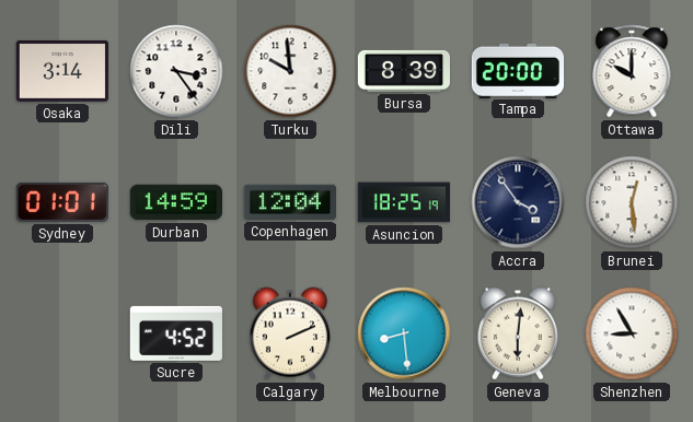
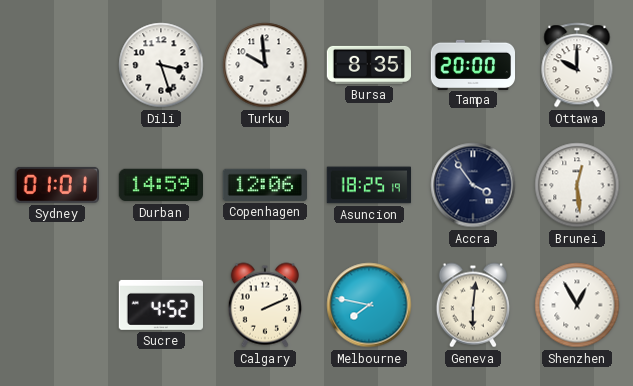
Osaka: 3:14 -> none
Dili: 3:24 -> 3:27
Bursa: 8:39 -> 8:35
Copenhagen: 12:04 -> 12:06
Melbourne: 8:29 -> 7:47
Shenzhen: 8:55 -> 12:55
